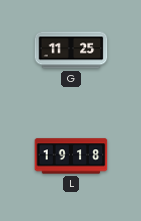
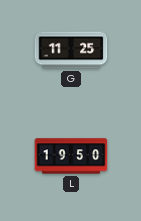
L: 19:18 -> 19:50
